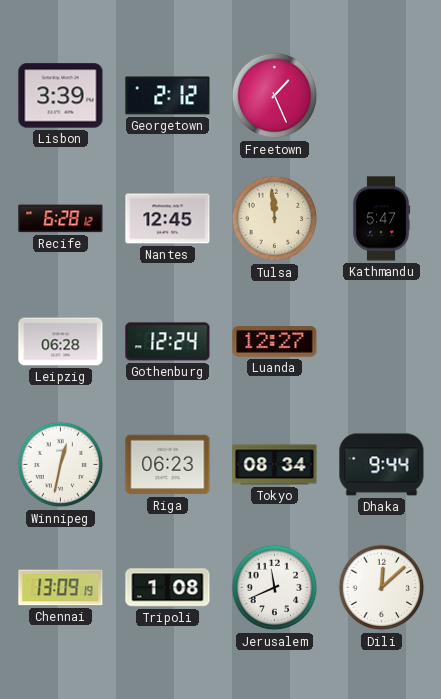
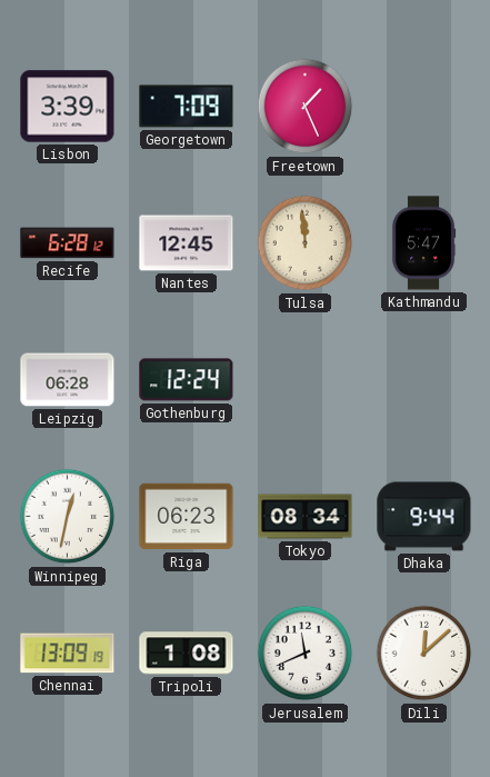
Georgetown: 2:12 -> 7:09
Luanda: 12:27 -> none
